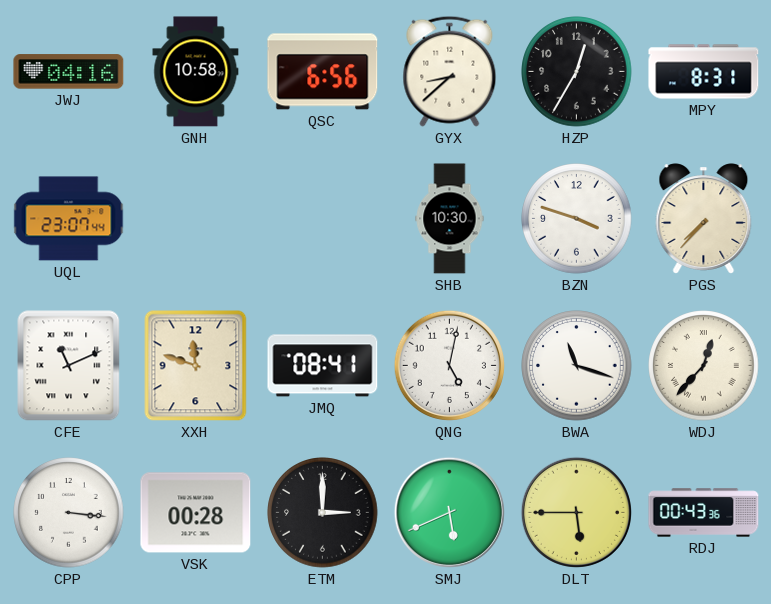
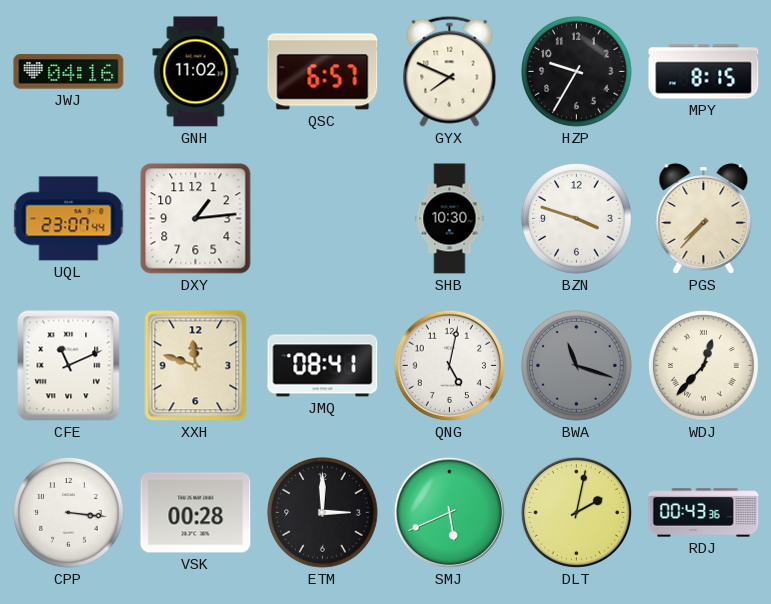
GNH: 10:58 -> 11:02
QSC: 6:56 -> 6:57
GYX: 8:38 -> 7:49
HZP: 12:35 -> 9:35
MPY: 8:31 -> 8:15
DXY: none -> 1:14
BWA dial: white -> grey
DLT: 5:45 -> 2:02
